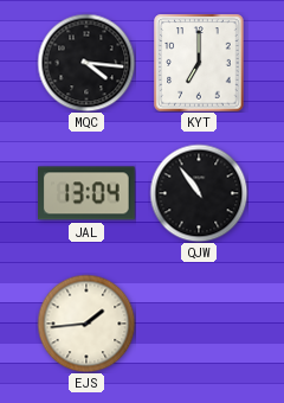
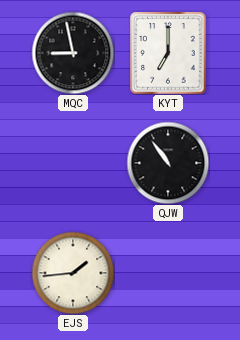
MQC: 4:16 -> 8:58
JAL: 13:04 -> none
